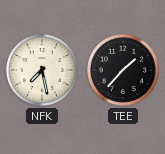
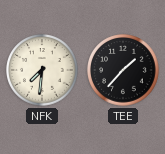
NFK: 7:28 -> 7:31
